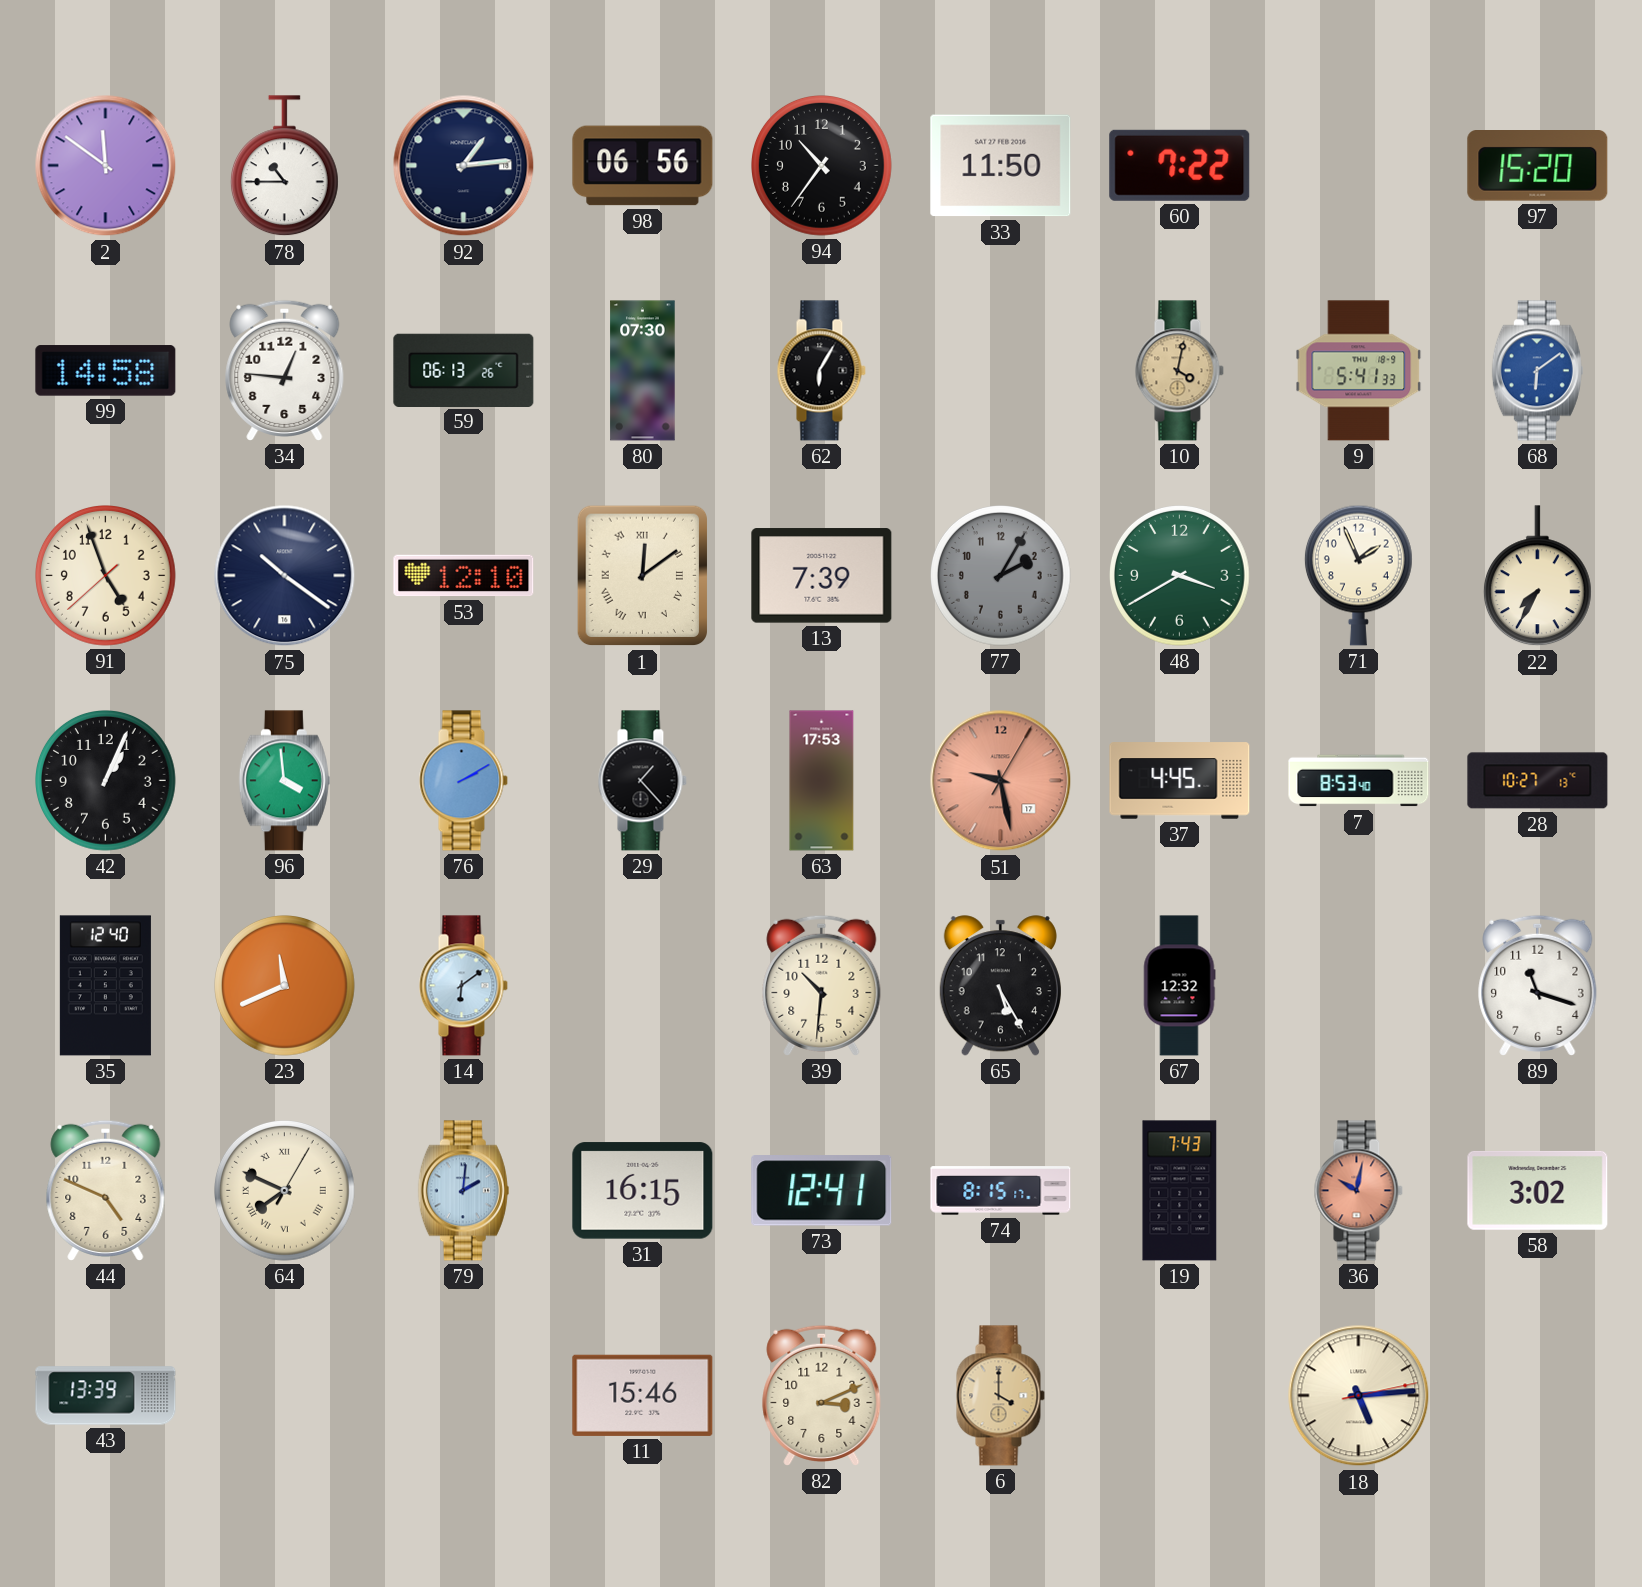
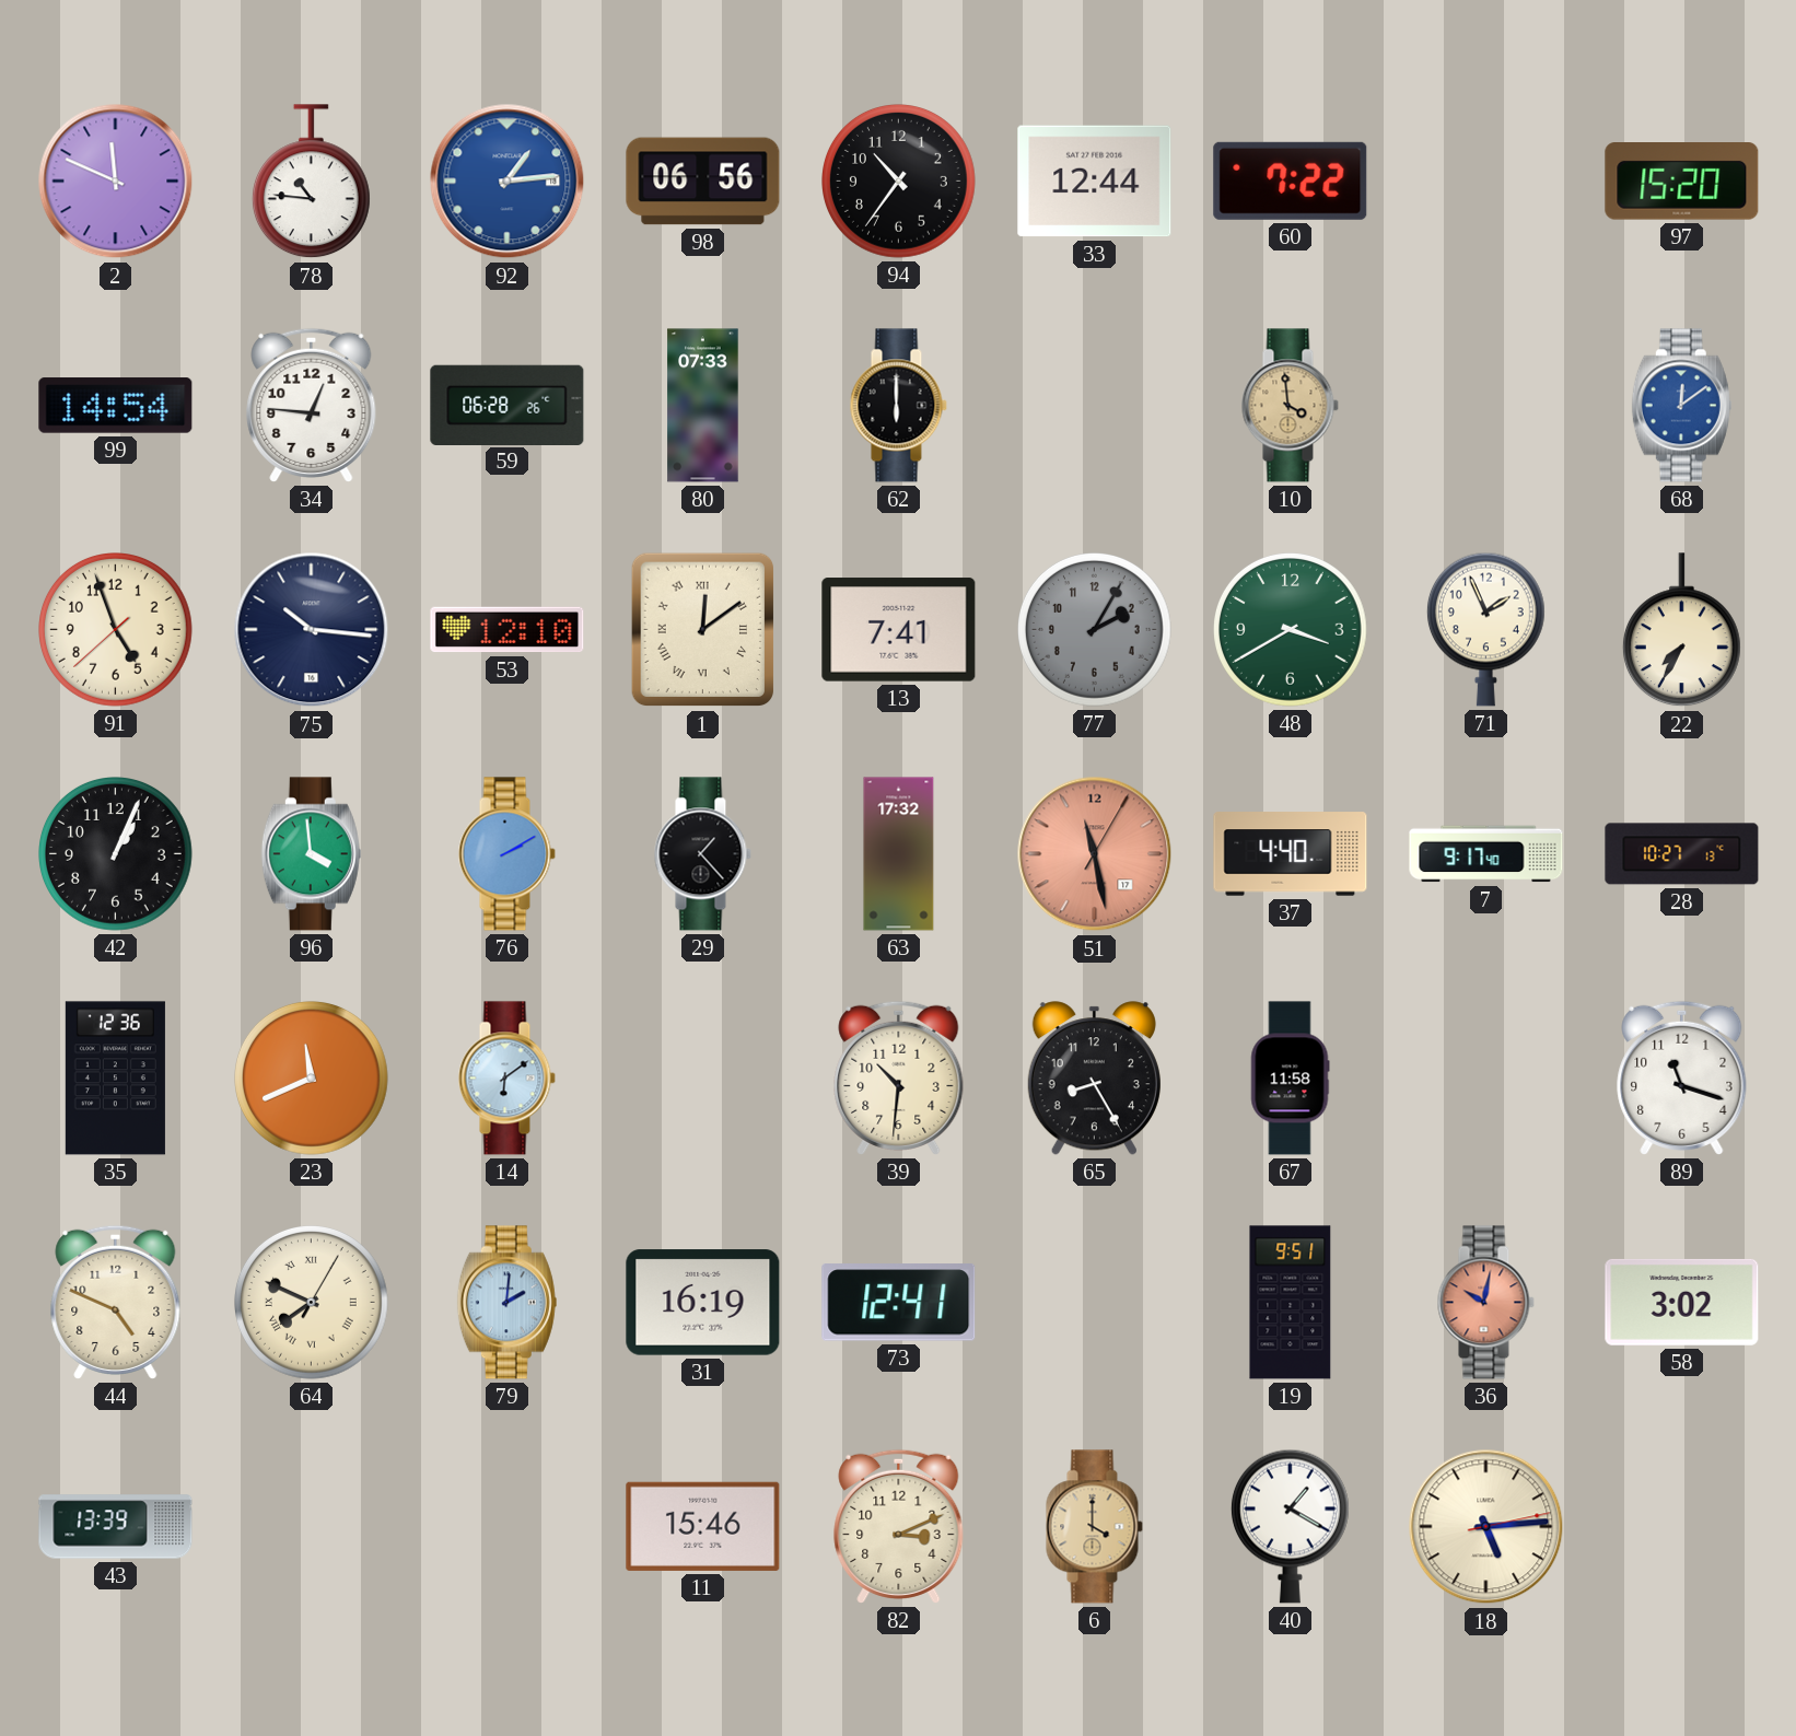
2: 11:51 -> 11:49
78: 10:45 -> 10:46
92 dial: navy -> blue
33: 11:50 -> 12:44
99: 14:58 -> 14:54
59: 06:13 -> 06:28
80: 07:30 -> 07:33
62: 6:05 -> 6:00
10: 4:02 -> 3:59
9: 5:41 -> none
68: 6:09 -> 12:09
75: 10:21 -> 10:16
13: 7:39 -> 7:41
63: 17:53 -> 17:32
51: 9:28 -> 11:28
37: 4:45 -> 4:40
7: 8:53 -> 9:17
35: 12:40 -> 12:36
65: 5:25 -> 8:25
67: 12:32 -> 11:58
31: 16:15 -> 16:19
74: 8:15 -> none
19: 7:43 -> 9:51
40: none -> 1:20
